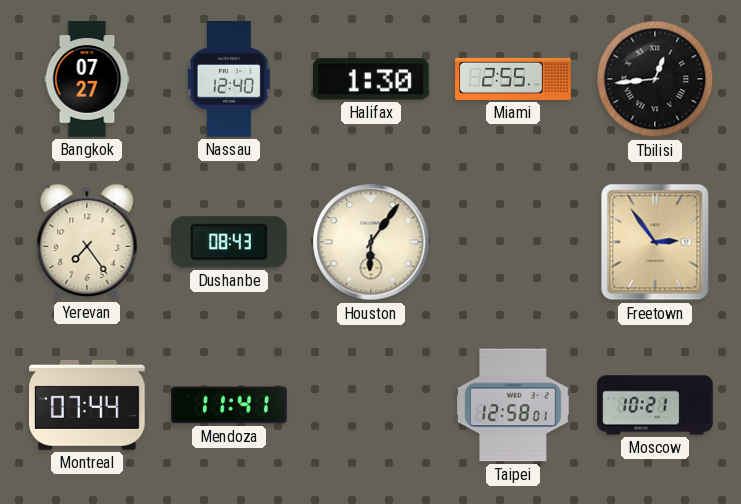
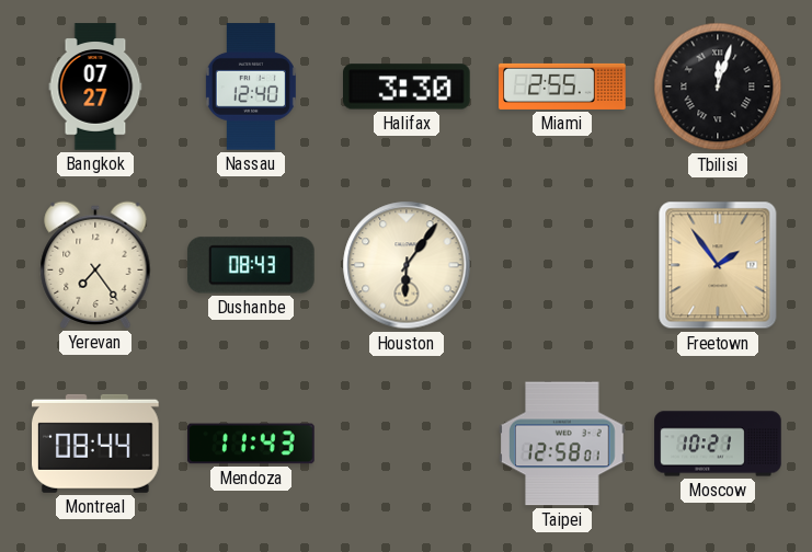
Halifax: 1:30 -> 3:30
Tbilisi: 12:44 -> 12:03
Freetown: 2:54 -> 1:54
Montreal: 07:44 -> 08:44
Mendoza: 11:41 -> 11:43
